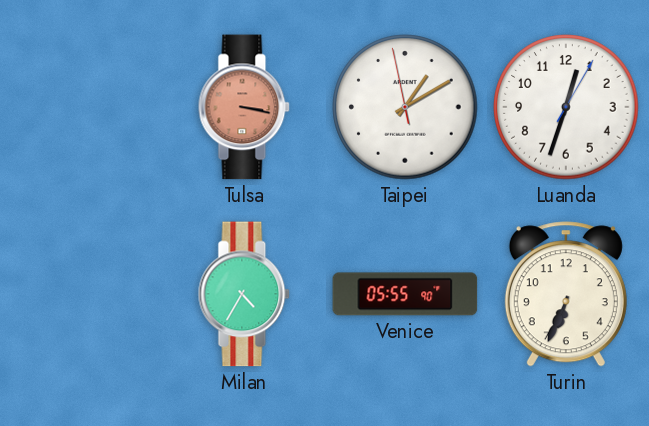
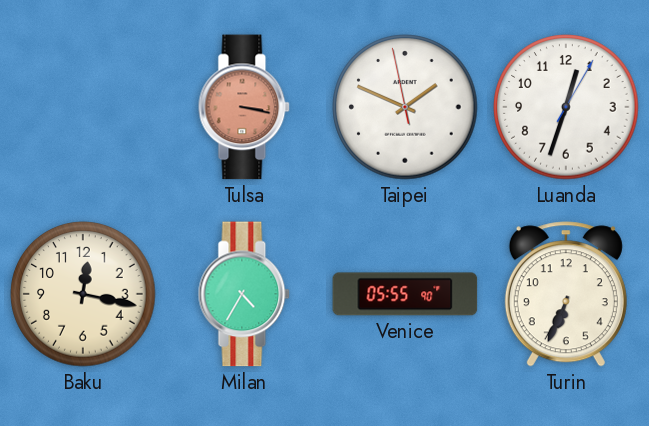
Taipei: 1:09 -> 1:48
Baku: none -> 12:17
